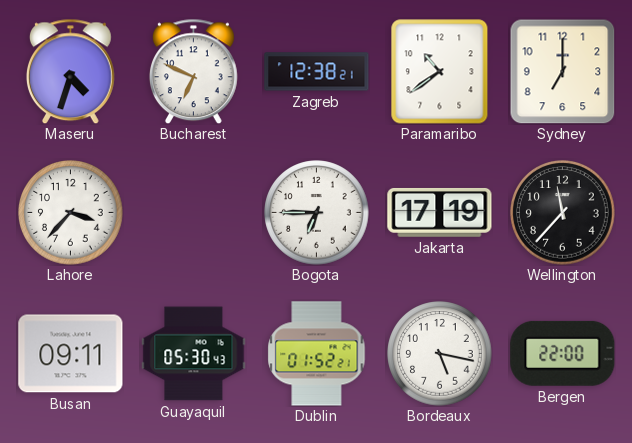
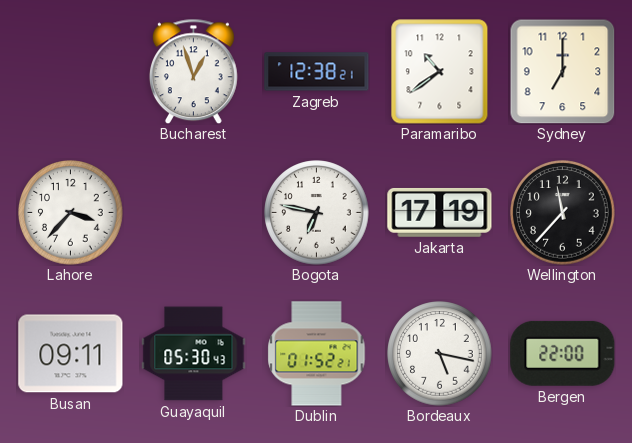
Maseru: 4:33 -> none
Bucharest: 6:49 -> 12:57
Bogota: 6:45 -> 6:47
